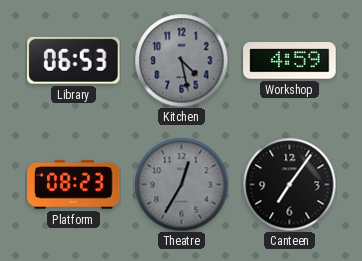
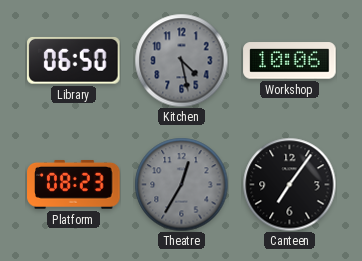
Library: 06:53 -> 06:50
Workshop: 4:59 -> 10:06
